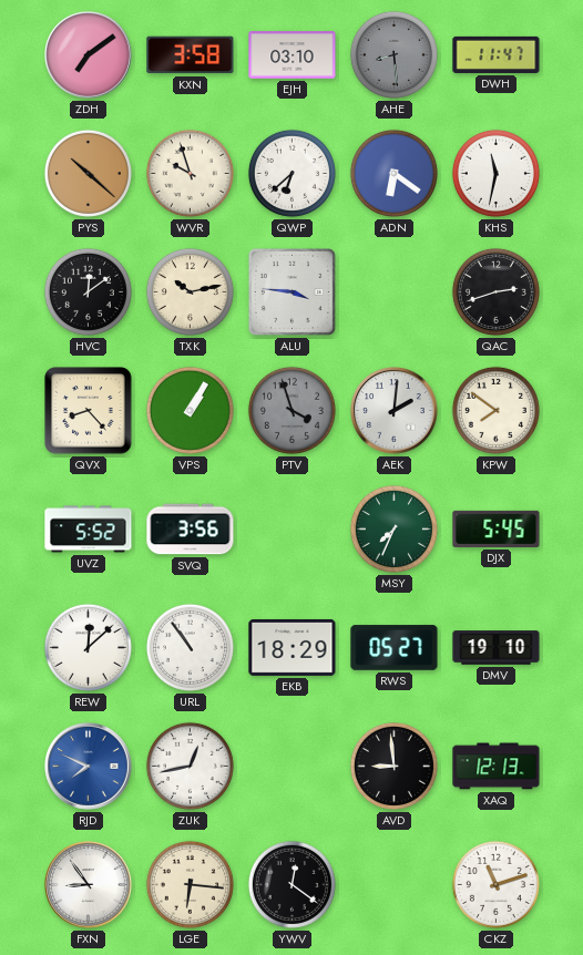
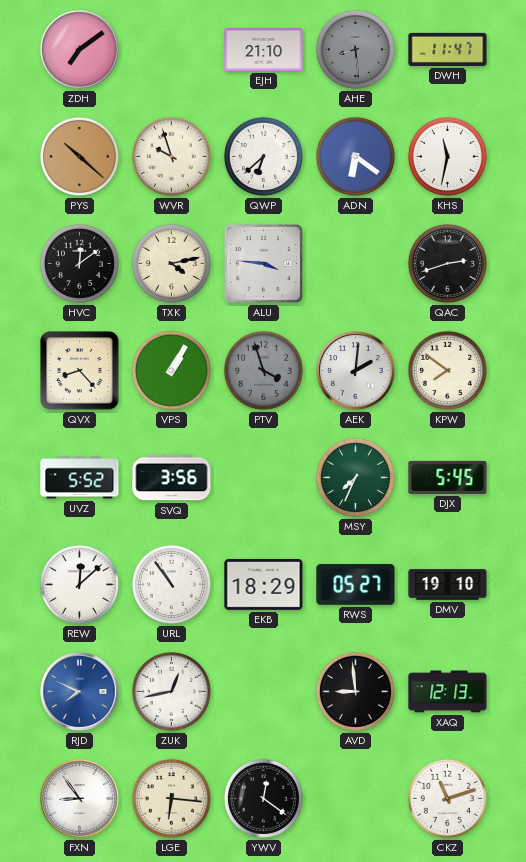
KXN: 3:58 -> none
EJH: 03:10 -> 21:10
TXK: 10:13 -> 4:13
